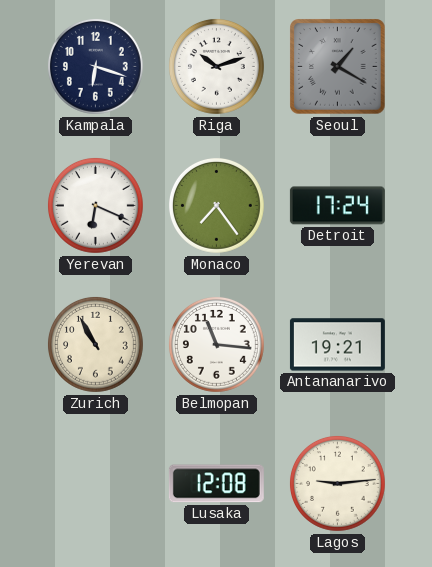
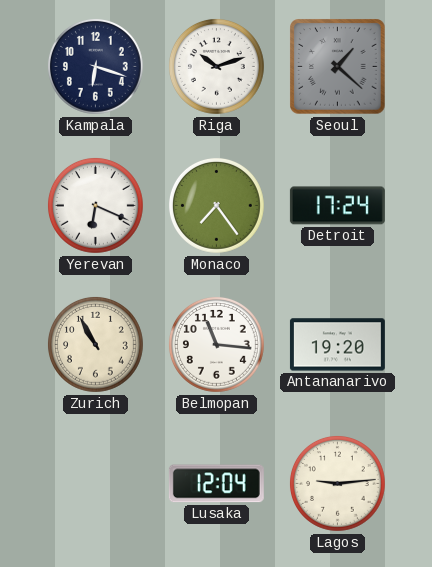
Seoul: 1:20 -> 1:22
Antananarivo: 19:21 -> 19:20
Lusaka: 12:08 -> 12:04
